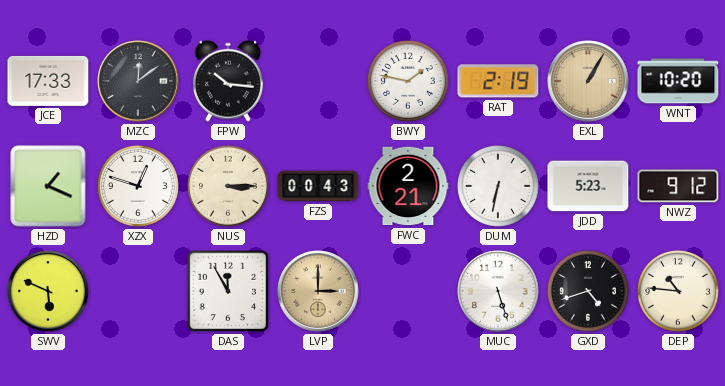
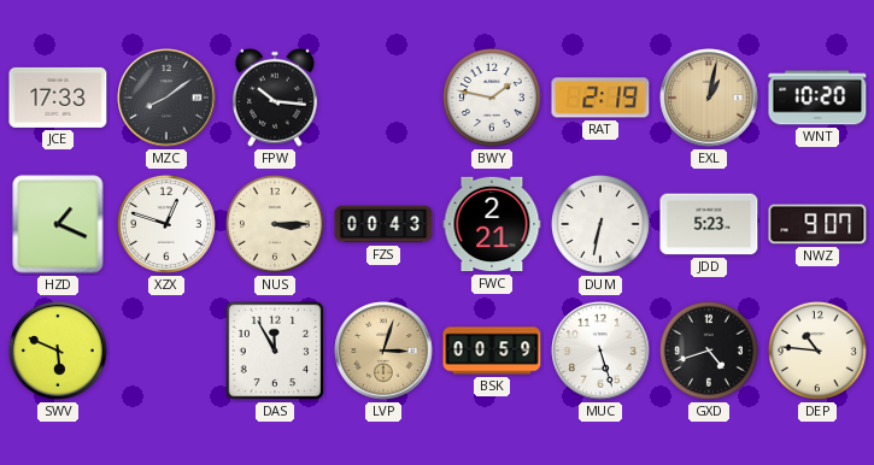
MZC: 12:09 -> 8:09
EXL: 1:05 -> 1:02
NWZ: 9:12 -> 9:07
LVP: 3:00 -> 3:03
BSK: none -> 00:59
